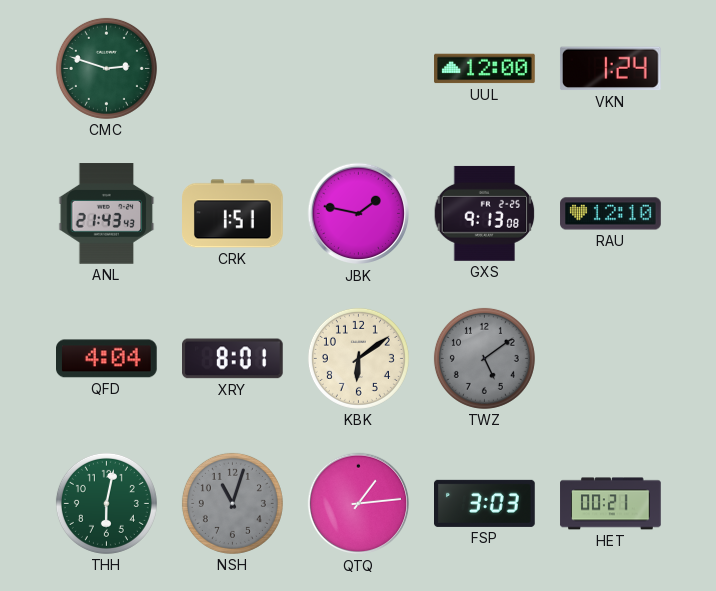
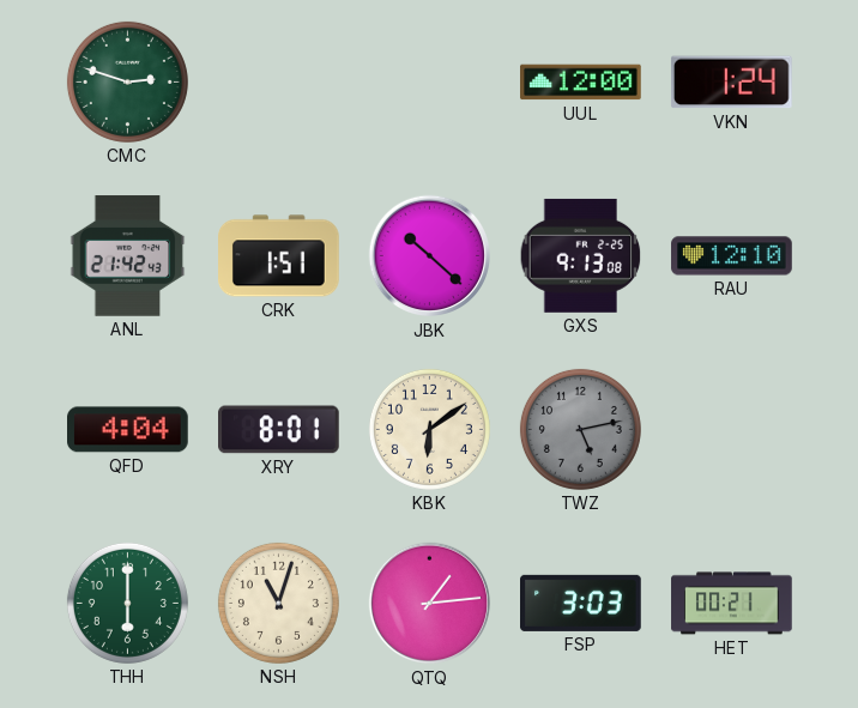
ANL: 21:43 -> 21:42
JBK: 1:47 -> 10:22
TWZ: 5:09 -> 5:13
THH: 6:02 -> 6:00
NSH dial: grey -> cream
